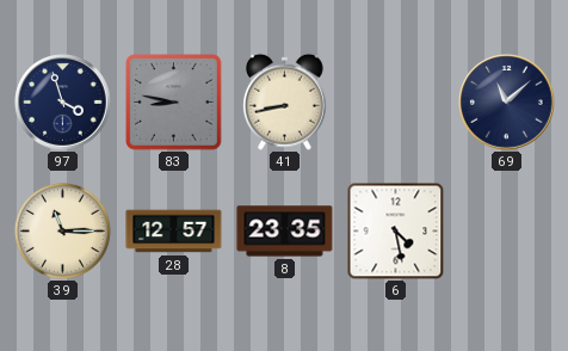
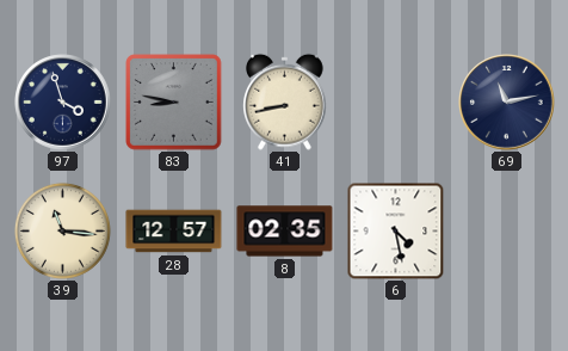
69: 11:08 -> 11:13
39: 11:15 -> 11:16
8: 23:35 -> 02:35
